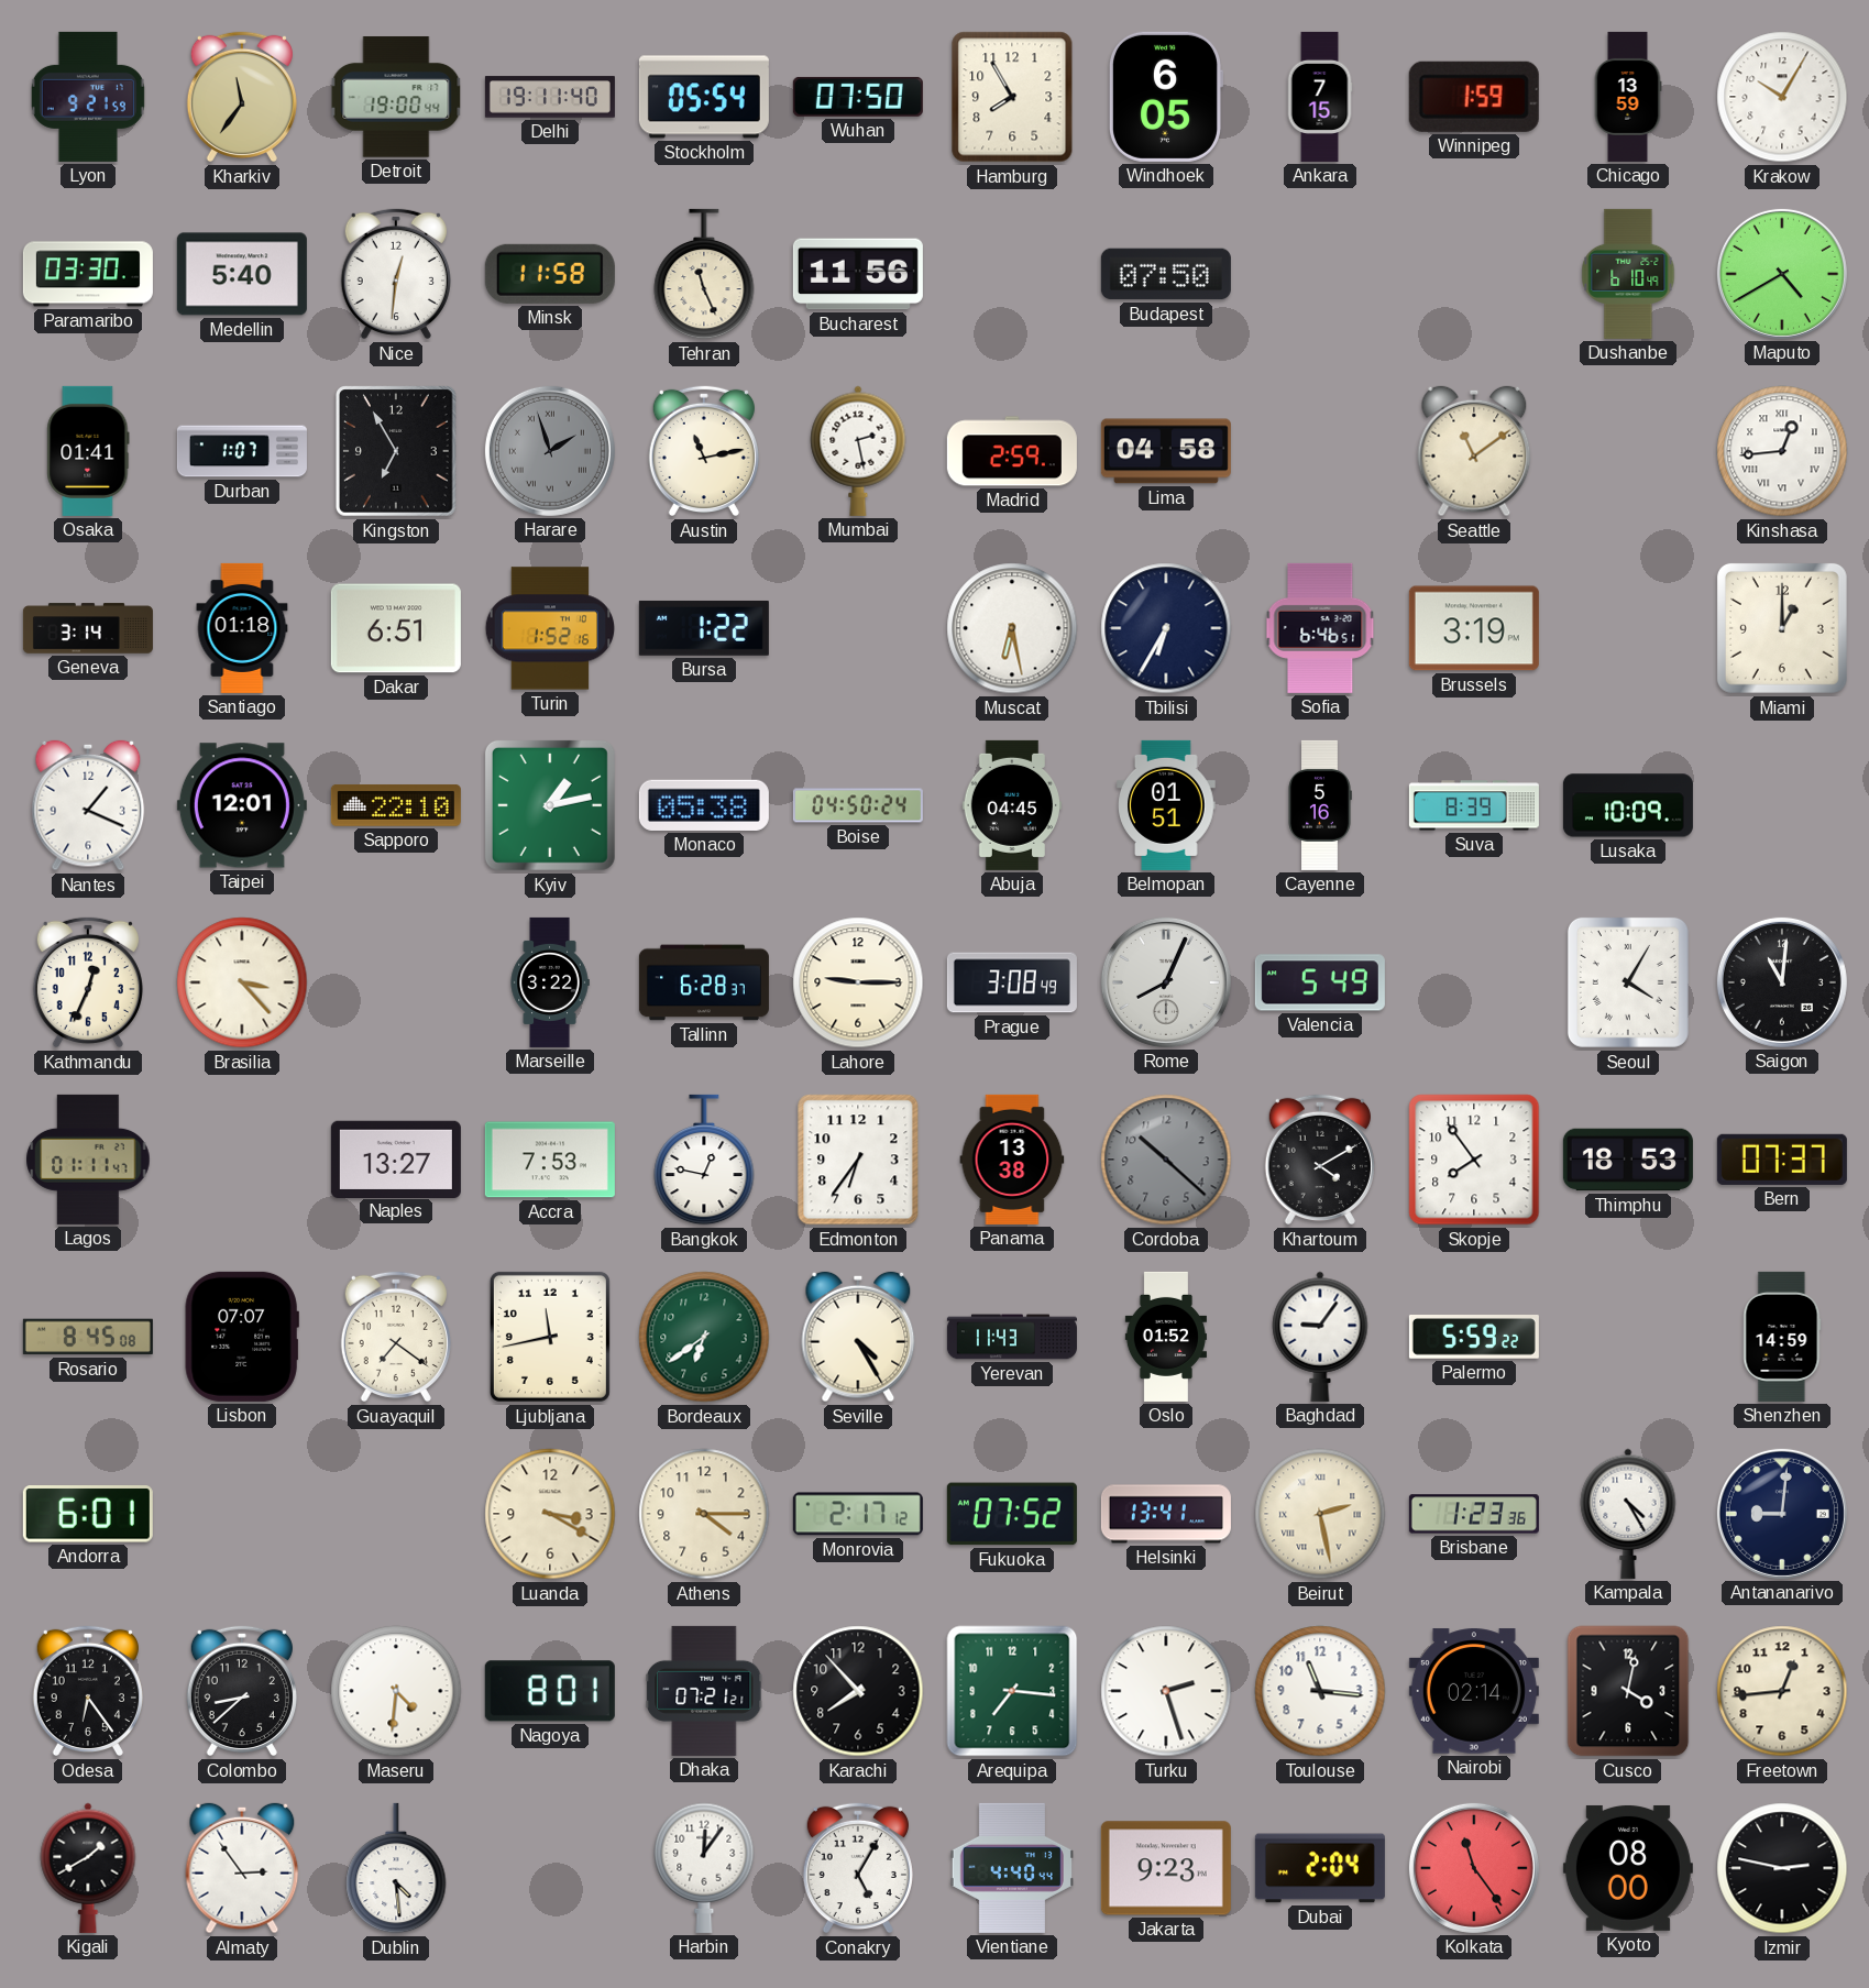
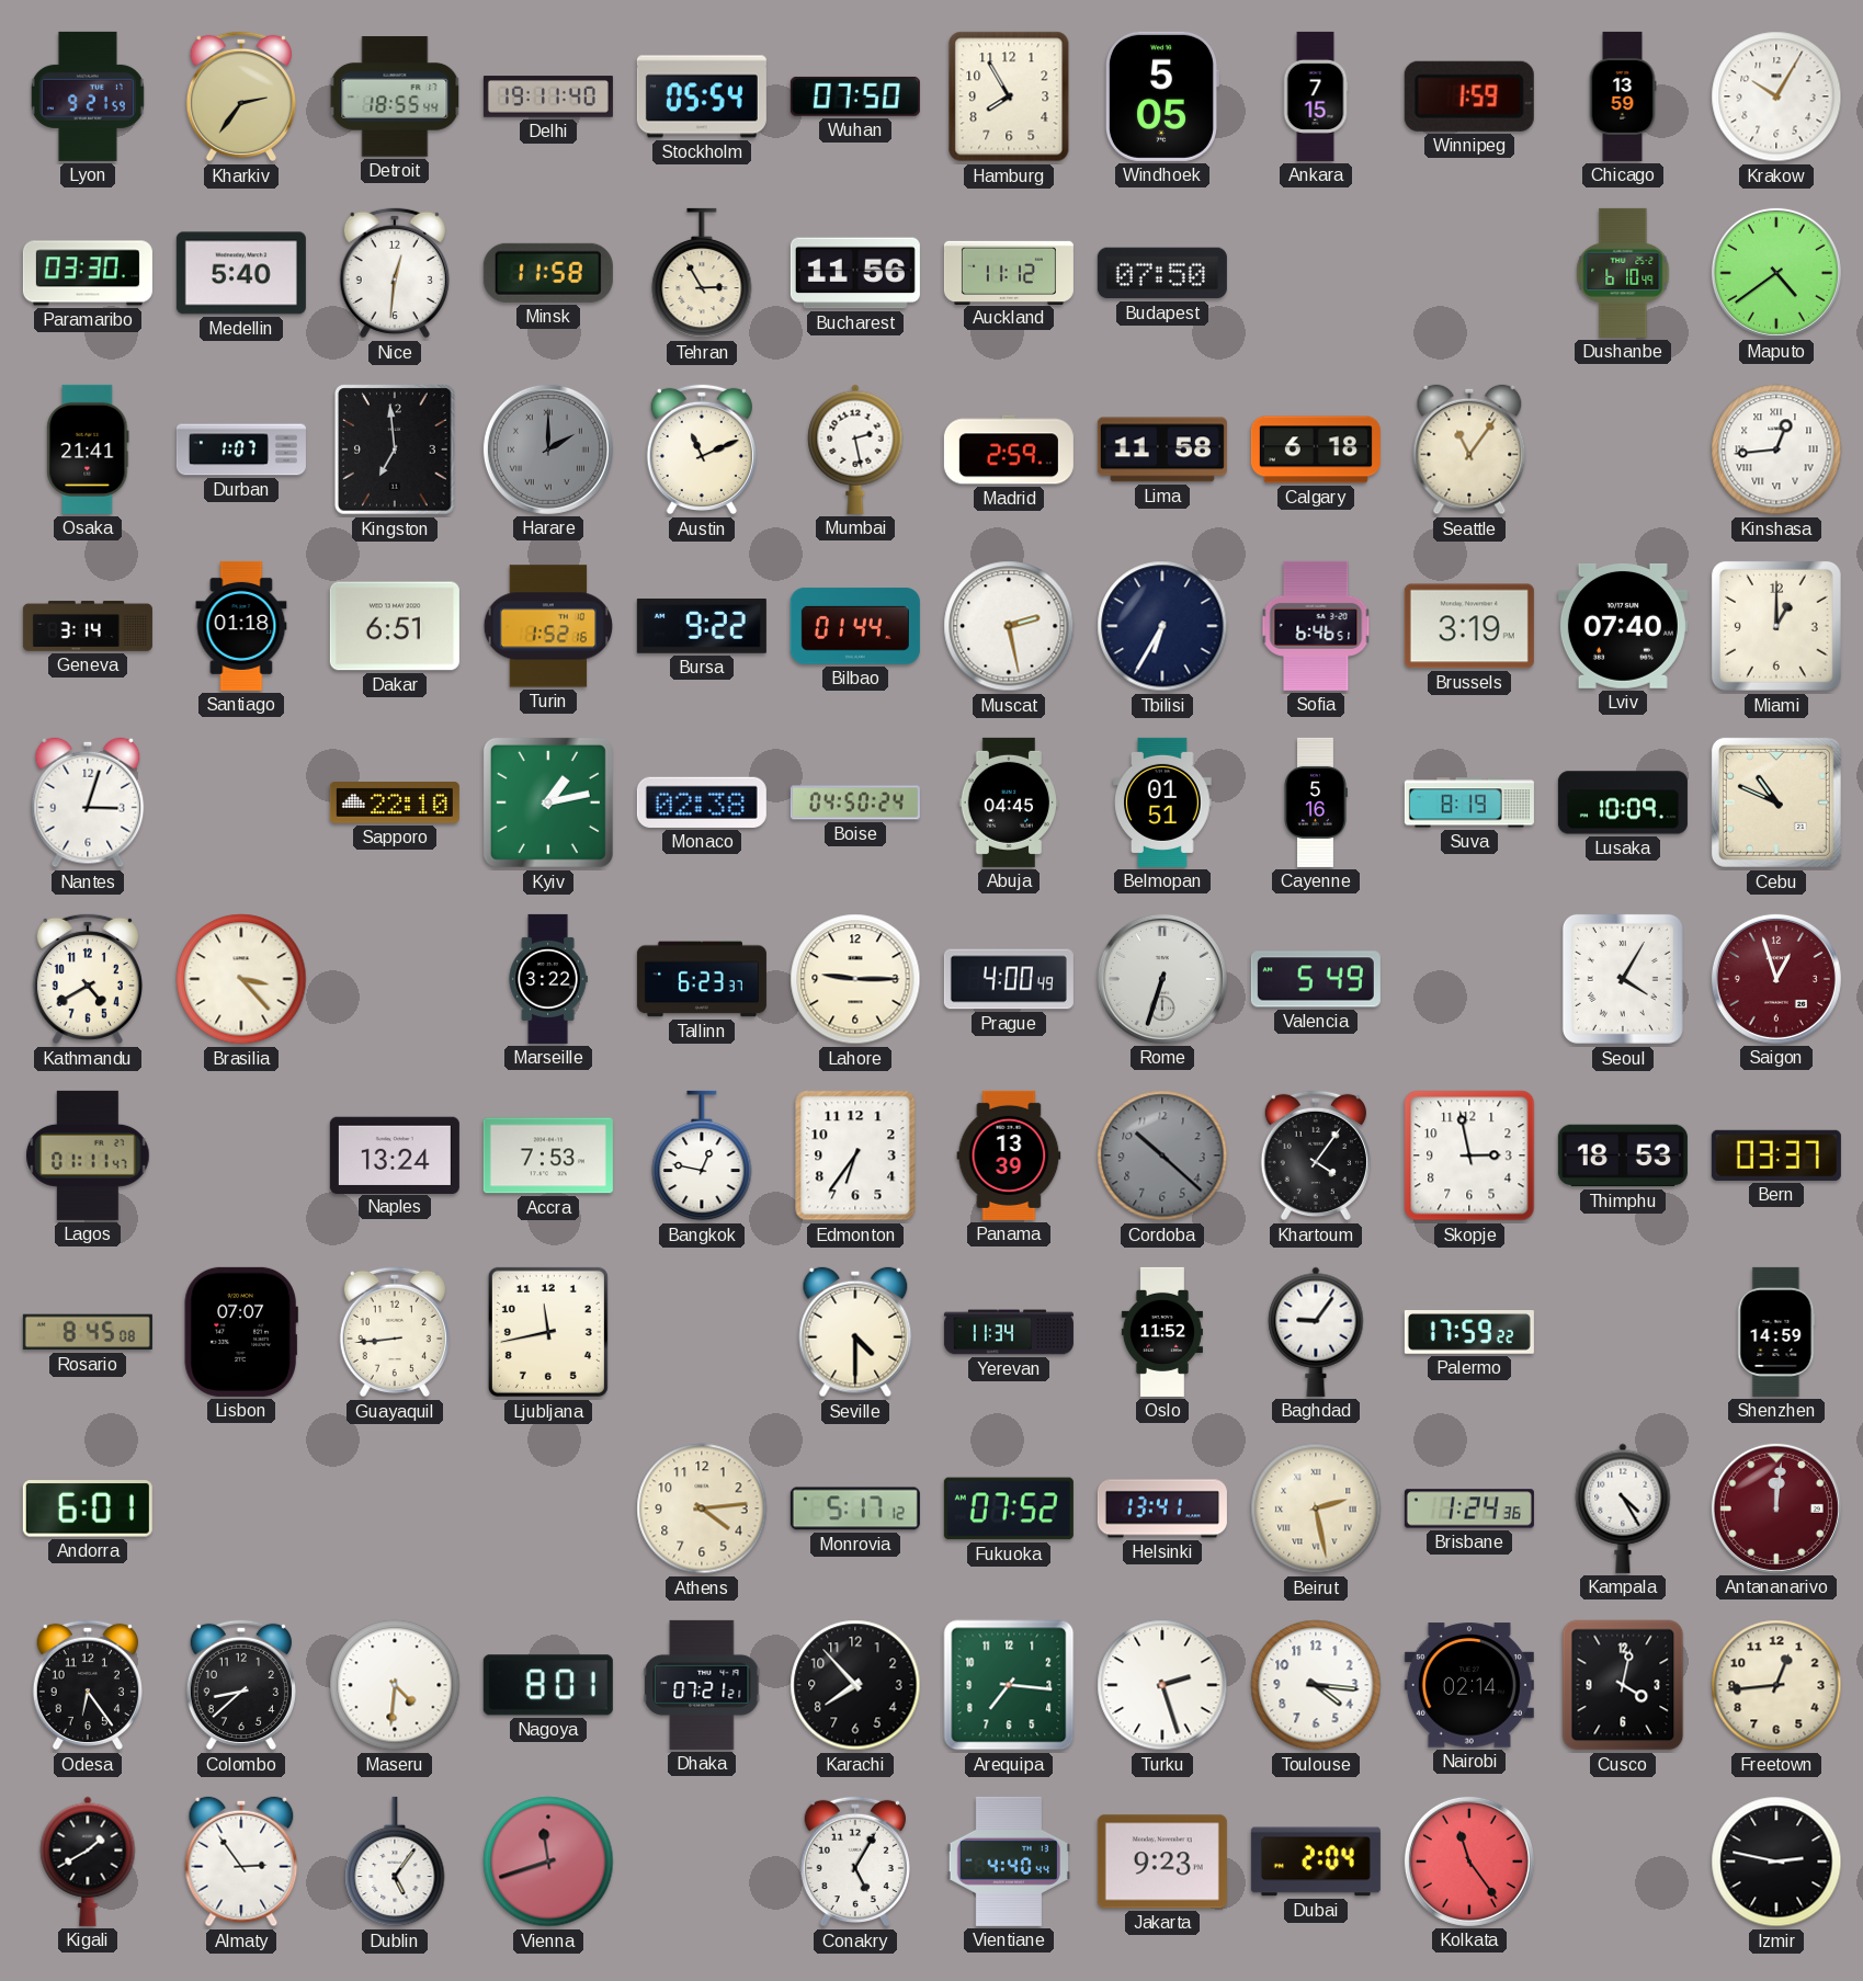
Kharkiv: 11:36 -> 2:36
Detroit: 19:00 -> 18:55
Windhoek: 6:05 -> 5:05
Tehran: 11:26 -> 2:55
Auckland: none -> 11:12
Maputo: 4:40 -> 4:39
Osaka: 01:41 -> 21:41
Kingston: 6:55 -> 6:59
Harare: 1:57 -> 2:00
Austin: 11:13 -> 11:11
Lima: 04:58 -> 11:58
Calgary: none -> 6:18
Seattle: 11:09 -> 11:06
Bursa: 1:22 -> 9:22
Bilbao: none -> 01:44
Muscat: 6:28 -> 2:28
Lviv: none -> 07:40
Nantes: 1:19 -> 3:03
Taipei: 12:01 -> none
Monaco: 05:38 -> 02:38
Suva: 8:39 -> 8:19
Cebu: none -> 10:49
Kathmandu: 12:34 -> 4:40
Tallinn: 6:28 -> 6:23
Prague: 3:08 -> 4:00
Rome: 8:04 -> 6:33
Saigon: 11:01 -> 12:57
Saigon dial: black -> burgundy
Naples: 13:27 -> 13:24
Panama: 13:38 -> 13:39
Khartoum: 4:10 -> 4:06
Skopje: 7:54 -> 2:58
Bern: 07:37 -> 03:37
Guayaquil: 7:21 -> 8:44
Bordeaux: 6:39 -> none
Seville: 4:25 -> 4:30
Yerevan: 11:43 -> 11:34
Oslo: 01:52 -> 11:52
Palermo: 5:59 -> 17:59
Luanda: 3:20 -> none
Athens: 4:15 -> 4:14
Monrovia: 2:17 -> 5:17
Brisbane: 1:23 -> 1:24
Antananarivo: 9:01 -> 12:01
Antananarivo dial: navy -> burgundy
Toulouse: 11:16 -> 4:16
Dublin: 4:29 -> 5:06
Vienna: none -> 11:42
Harbin: 12:06 -> none
Kyoto: 08:00 -> none
